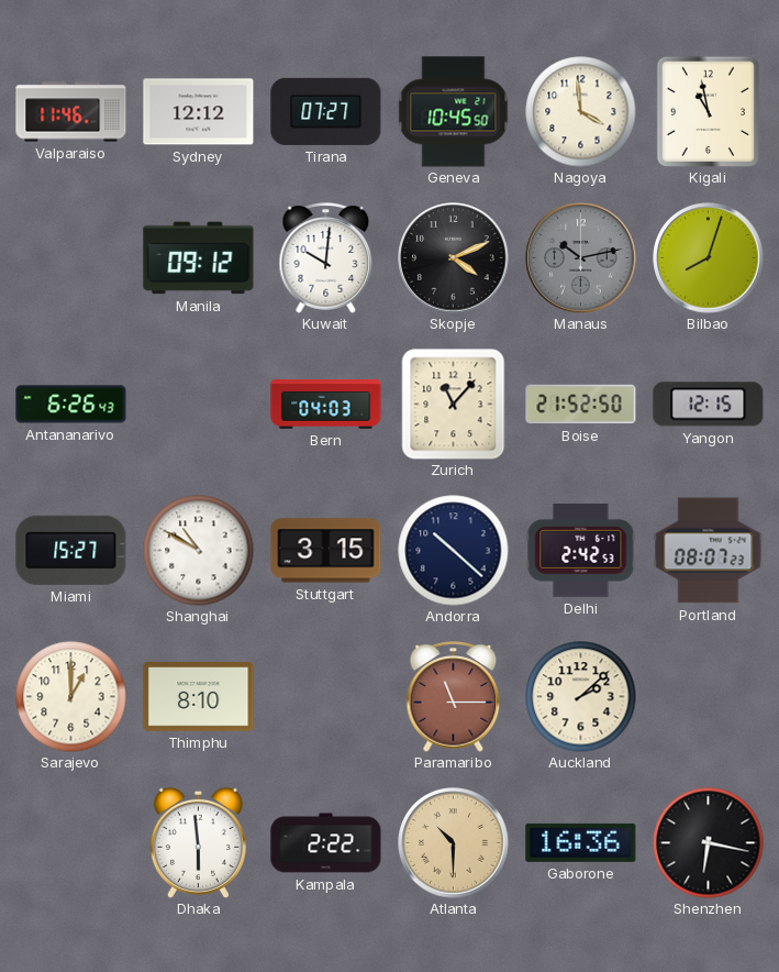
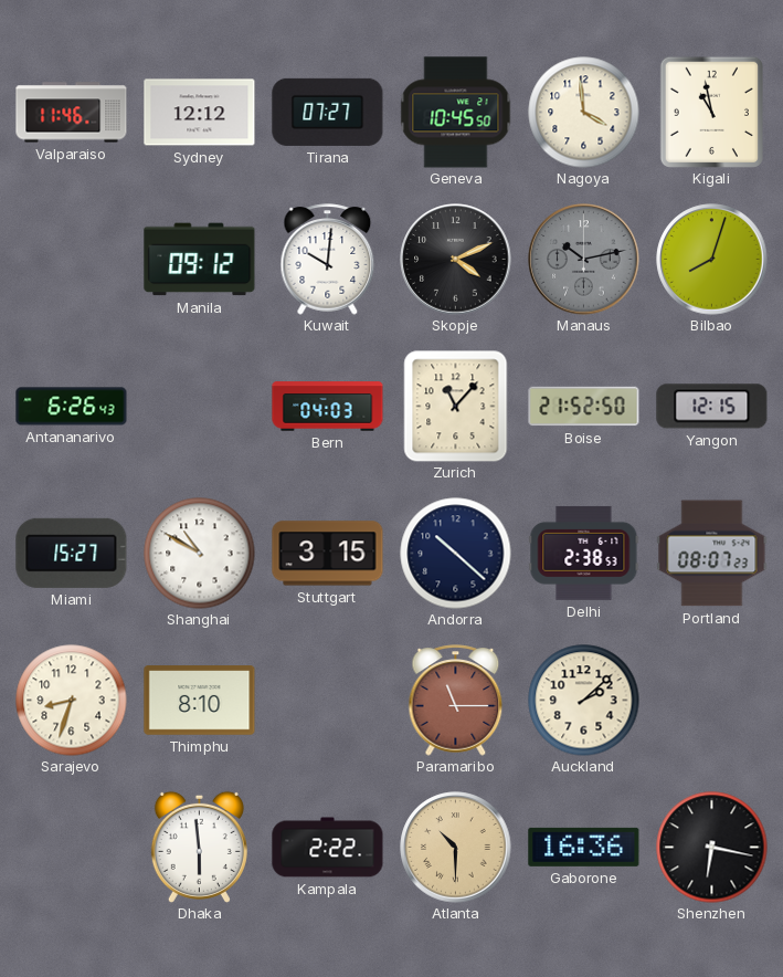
Delhi: 2:42 -> 2:38
Sarajevo: 1:00 -> 8:33
